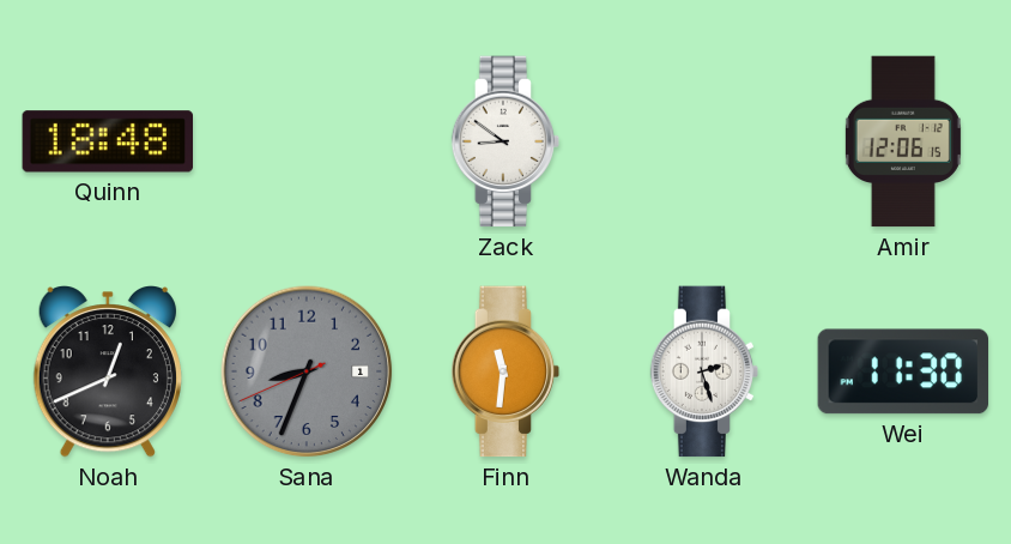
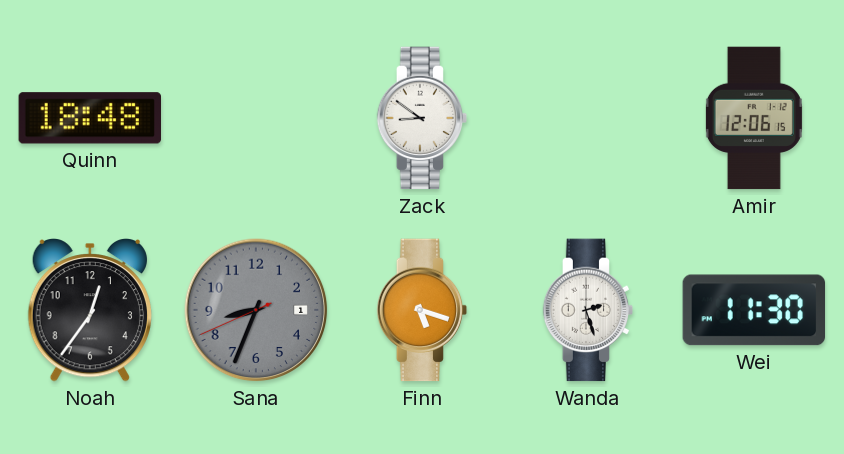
Noah: 12:41 -> 12:36
Finn: 11:31 -> 5:18
